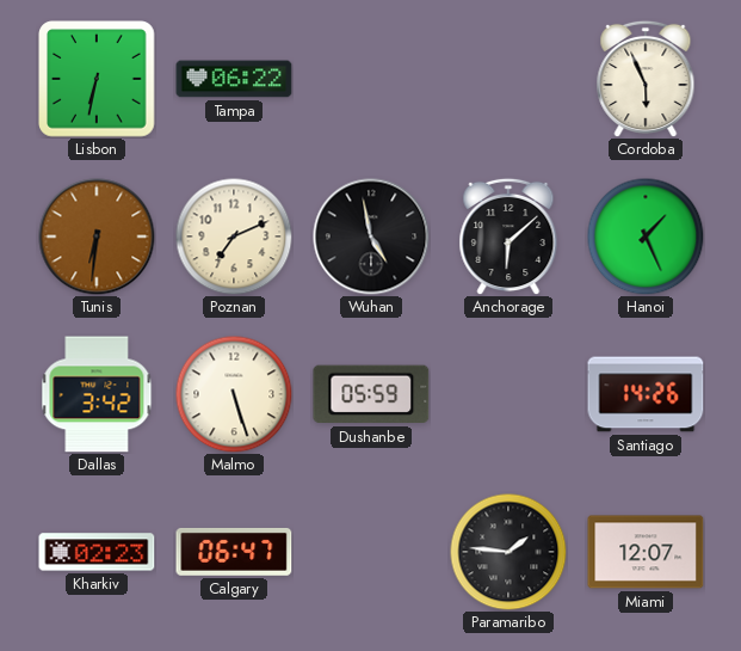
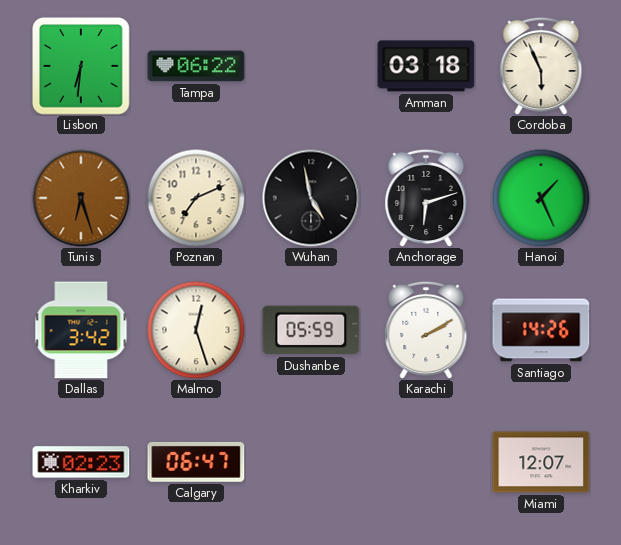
Lisbon: 6:32 -> 6:31
Amman: none -> 03:18
Tunis: 6:31 -> 6:27
Anchorage: 6:08 -> 6:12
Malmo: 5:27 -> 12:27
Karachi: none -> 2:10
Paramaribo: 1:46 -> none
